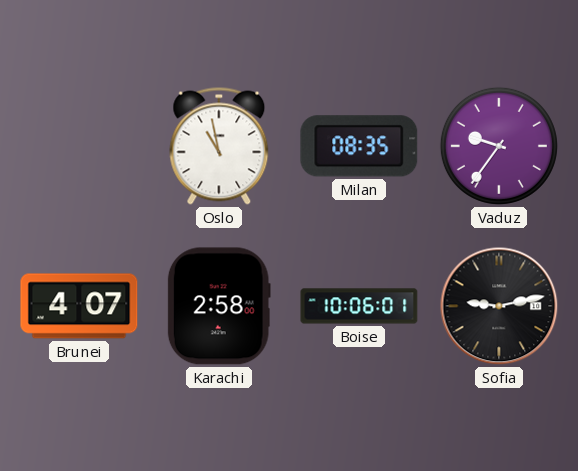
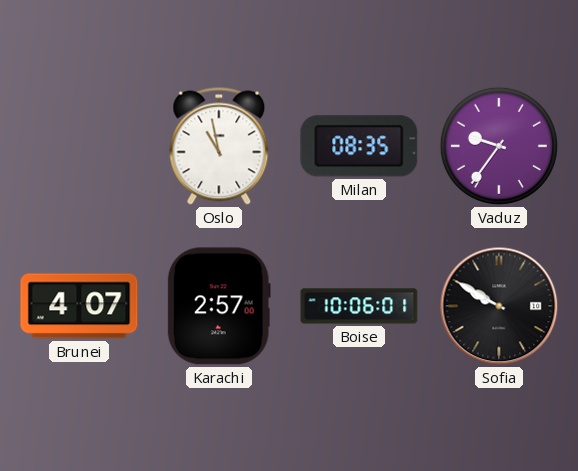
Karachi: 2:58 -> 2:57
Sofia: 9:13 -> 9:50
